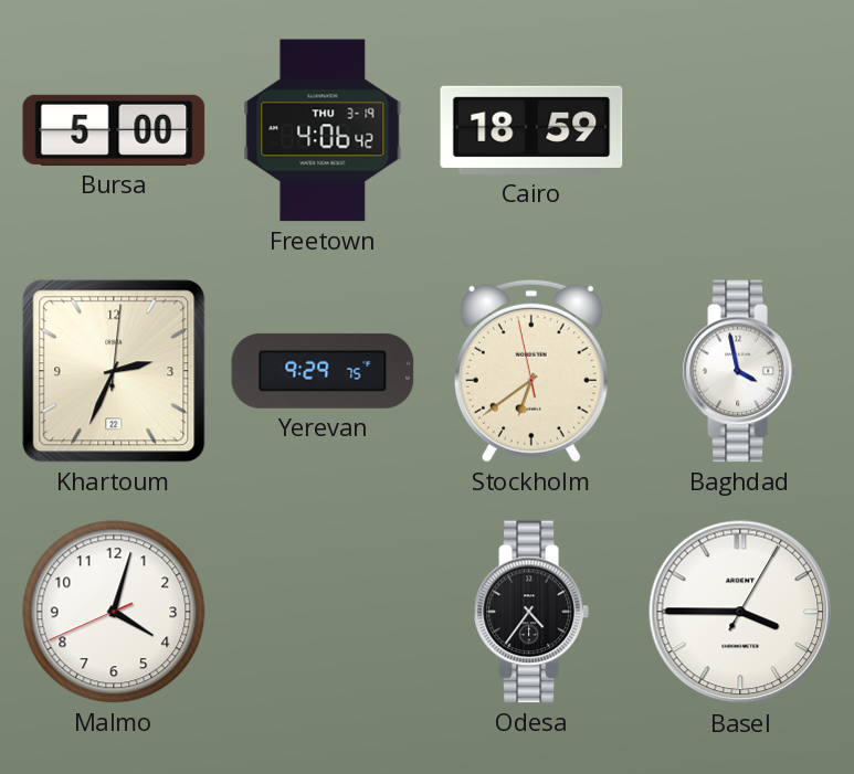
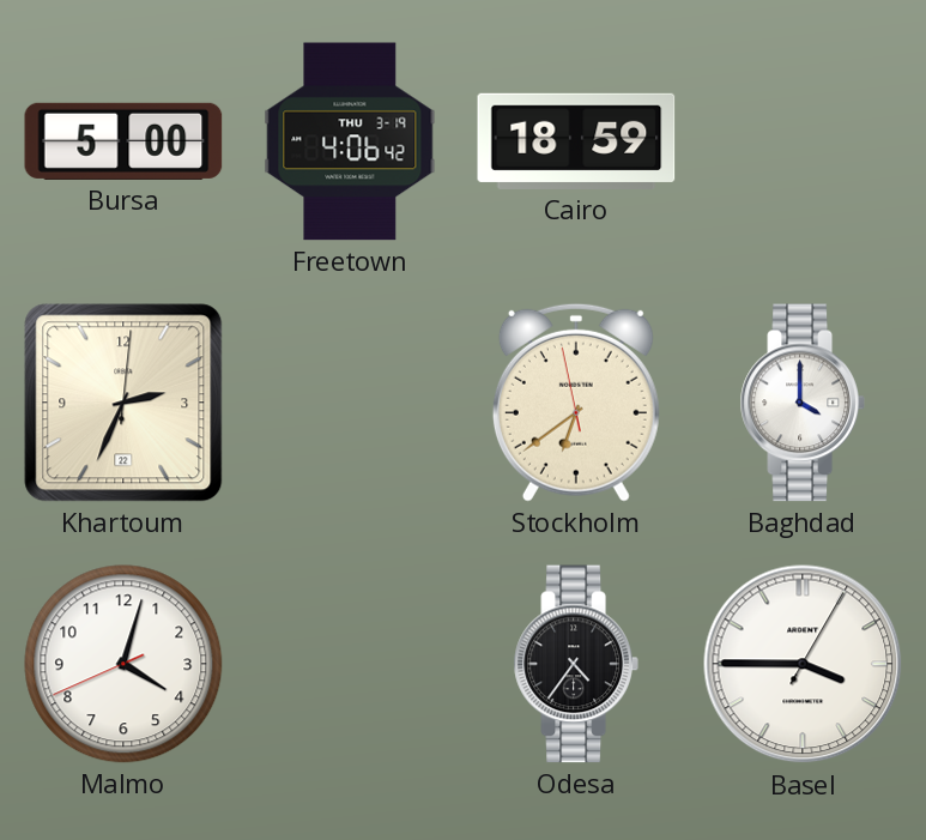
Yerevan: 9:29 -> none
Baghdad: 3:58 -> 4:00
